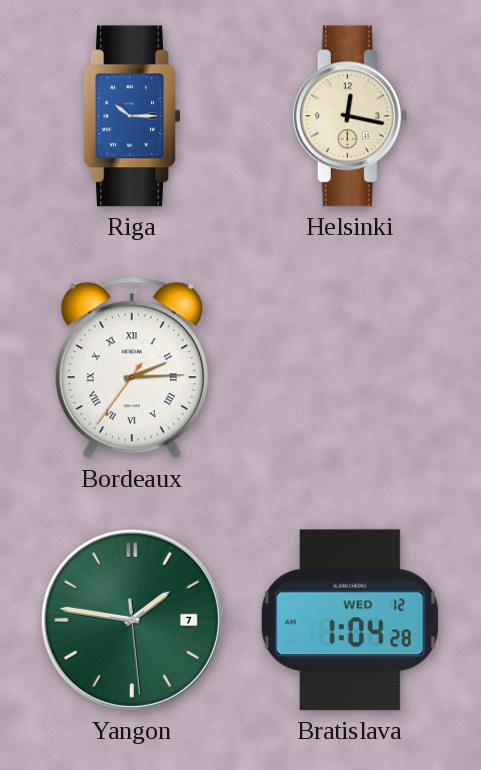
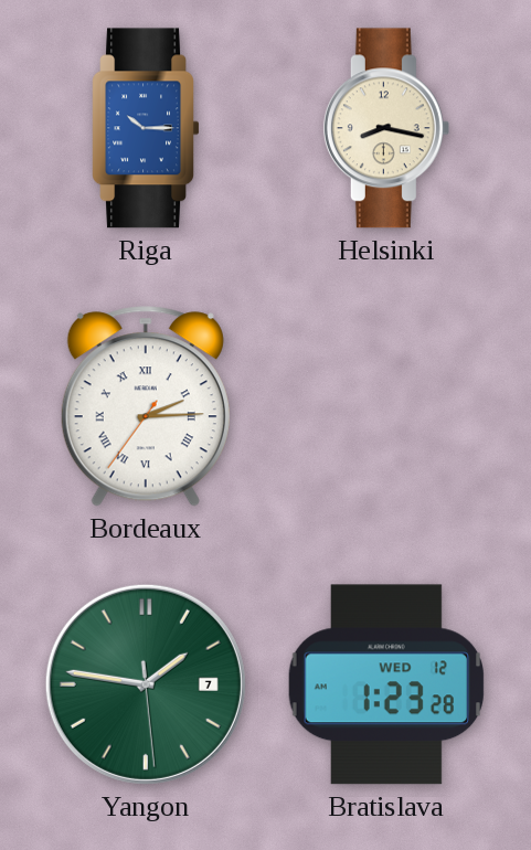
Helsinki: 12:17 -> 8:17
Bratislava: 1:04 -> 1:23
